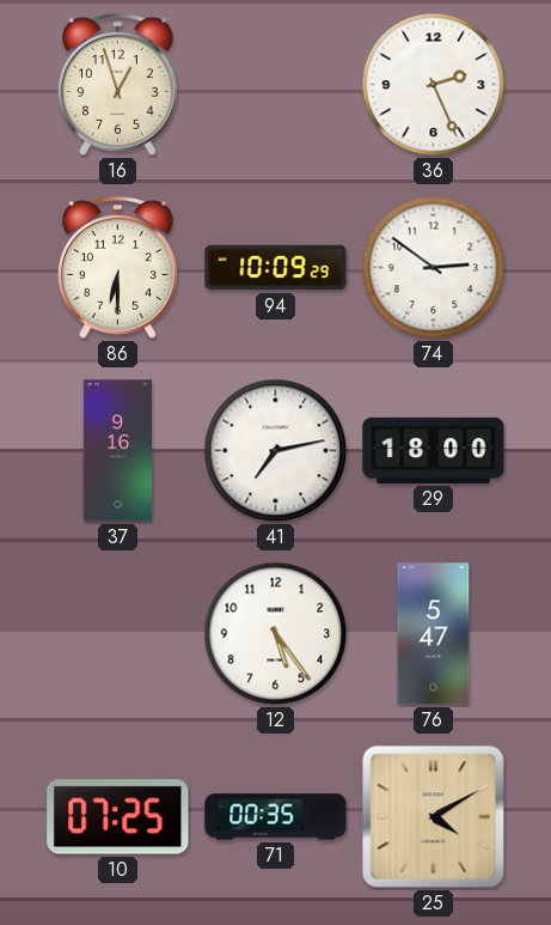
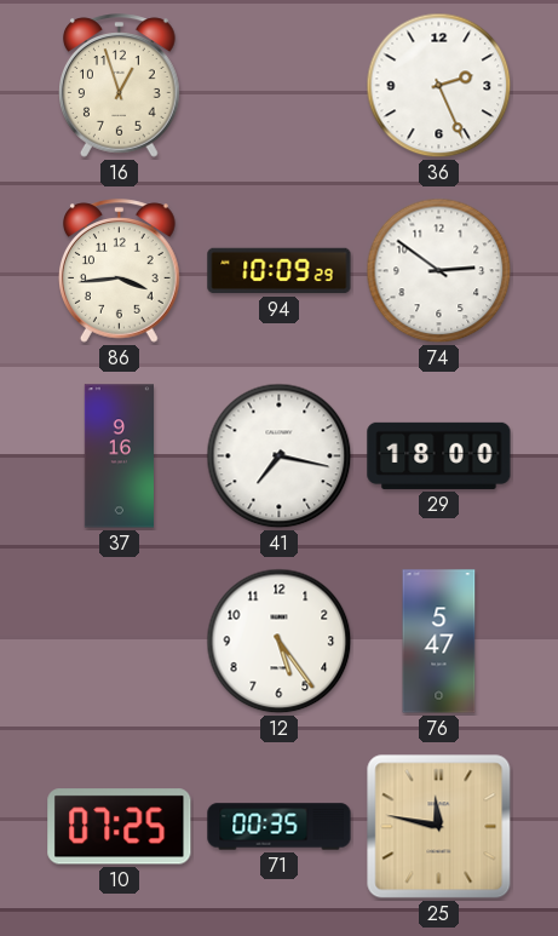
86: 6:30 -> 3:44
41: 7:13 -> 7:17
25: 4:10 -> 11:47
